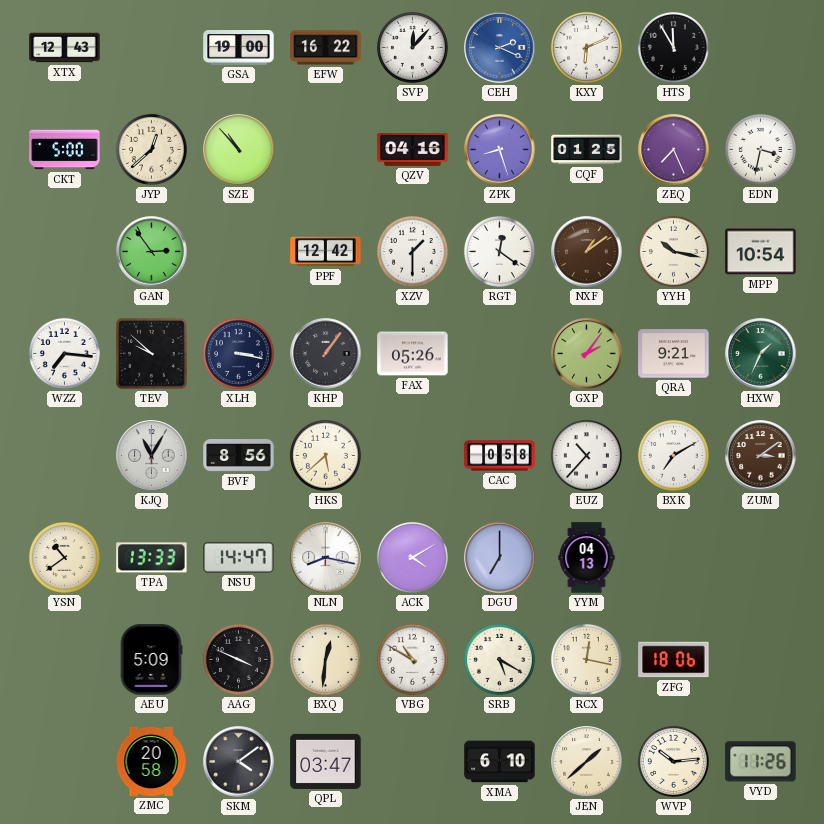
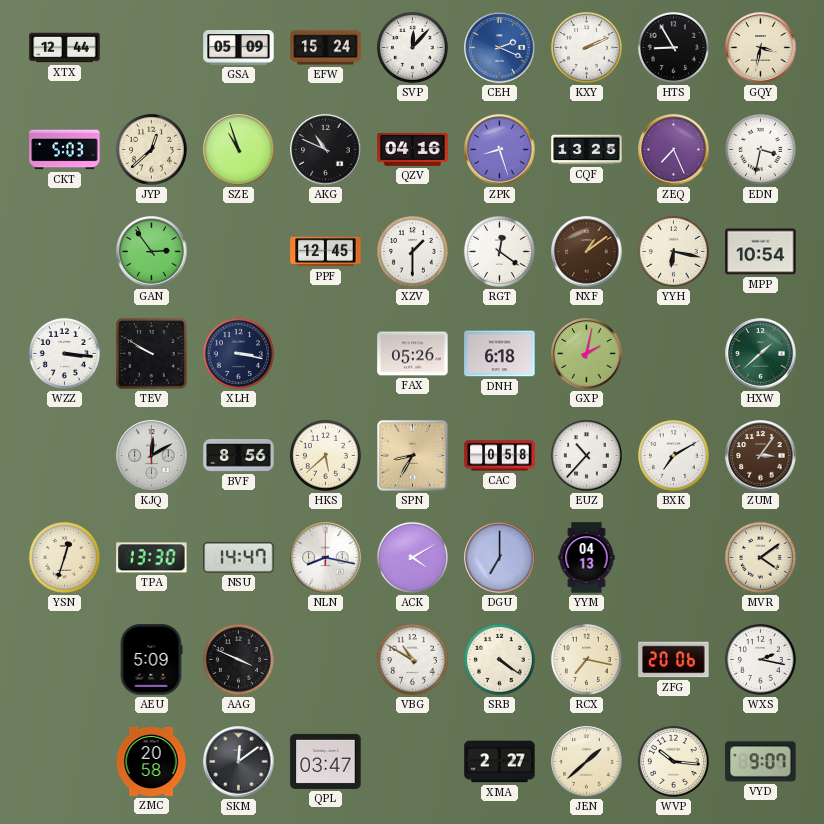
XTX: 12:43 -> 12:44
GSA: 19:00 -> 05:09
EFW: 16:22 -> 15:24
KXY: 6:11 -> 2:11
HTS: 11:55 -> 8:55
GQY: none -> 3:32
CKT: 5:00 -> 5:03
SZE: 10:53 -> 10:57
AKG: none -> 10:49
CQF: 01:25 -> 13:25
PPF: 12:42 -> 12:45
YYH: 10:17 -> 6:17
WZZ: 7:16 -> 3:16
TEV: 9:52 -> 9:50
KHP: 1:06 -> none
DNH: none -> 6:18
GXP: 2:06 -> 2:02
QRA: 9:21 -> none
HXW: 1:34 -> 1:38
KJQ: 11:05 -> 12:10
SPN: none -> 8:35
ZUM: 3:09 -> 3:06
YSN: 10:39 -> 12:33
TPA: 13:33 -> 13:30
MVR: none -> 4:09
BXQ: 12:31 -> none
SRB: 5:20 -> 4:21
RCX: 12:17 -> 7:17
ZFG: 18:06 -> 20:06
WXS: none -> 2:17
SKM: 4:09 -> 12:09
XMA: 6:10 -> 2:27
WVP: 10:14 -> 10:16
VYD: 11:26 -> 9:07
